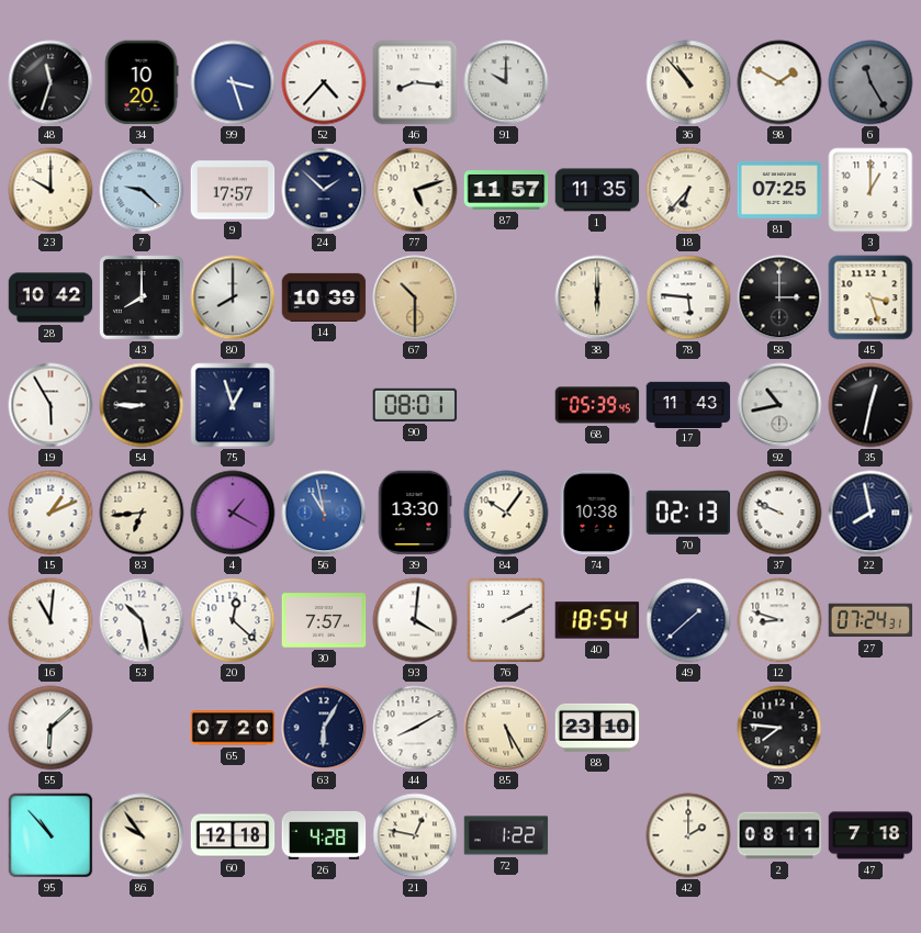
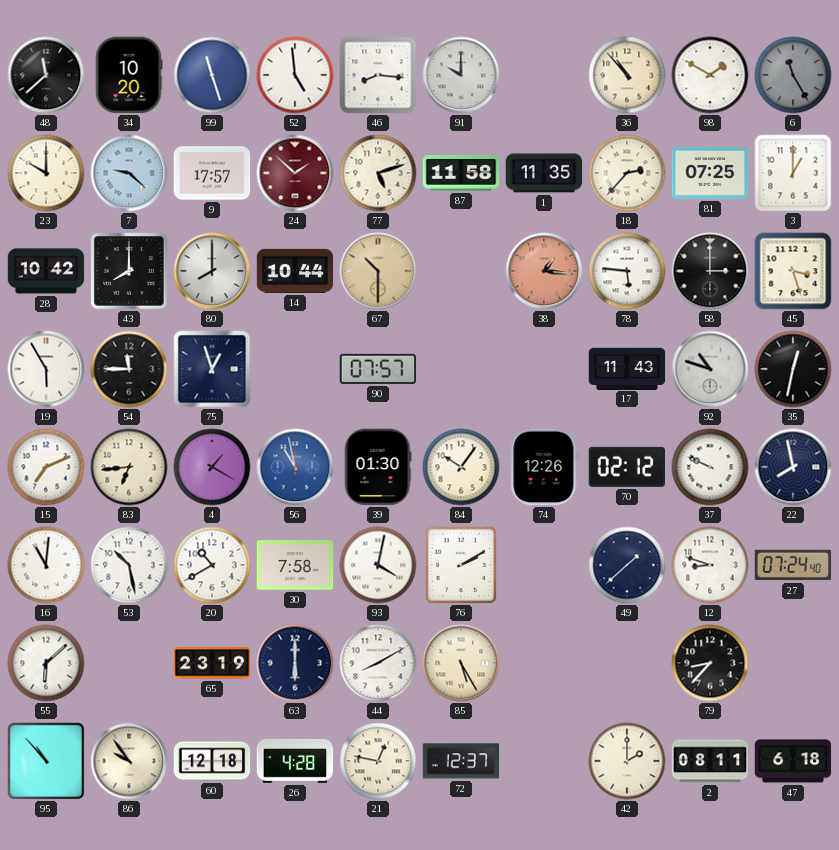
48: 11:33 -> 11:38
99: 3:27 -> 11:27
52: 4:37 -> 4:59
24 dial: navy -> burgundy
87: 11:57 -> 11:58
18: 6:37 -> 2:37
14: 10:39 -> 10:44
38: 6:00 -> 1:16
38 dial: cream -> salmon
54: 8:45 -> 11:45
90: 08:01 -> 07:57
68: 05:39 -> none
92: 10:43 -> 10:48
15: 1:11 -> 7:11
39: 13:30 -> 01:30
74: 10:38 -> 12:26
70: 02:13 -> 02:12
20: 12:22 -> 10:40
30: 7:57 -> 7:58
93: 4:01 -> 4:02
40: 18:54 -> none
27: 07:24:31 -> 07:24:40
65: 07:20 -> 23:19
63: 6:05 -> 6:00
88: 23:10 -> none
79: 7:46 -> 8:37
72: 1:22 -> 12:37
47: 7:18 -> 6:18
